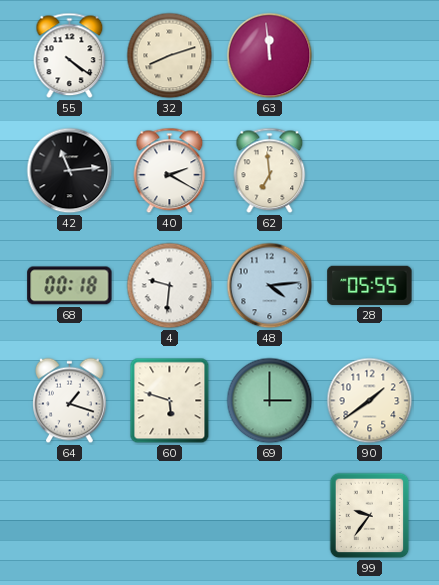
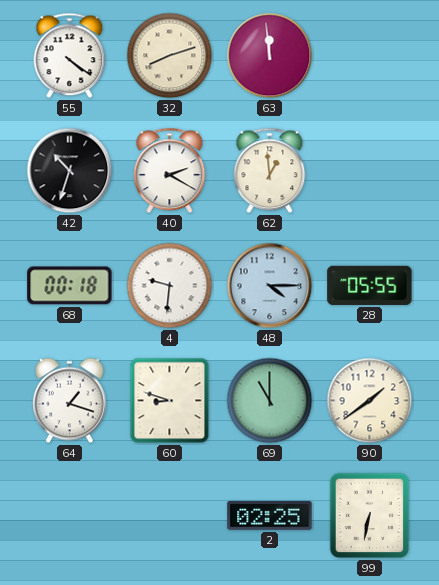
42: 11:14 -> 10:33
62: 6:59 -> 12:59
48: 4:14 -> 4:15
60: 5:48 -> 8:48
69: 3:00 -> 11:00
2: none -> 02:25
99: 9:36 -> 6:32
